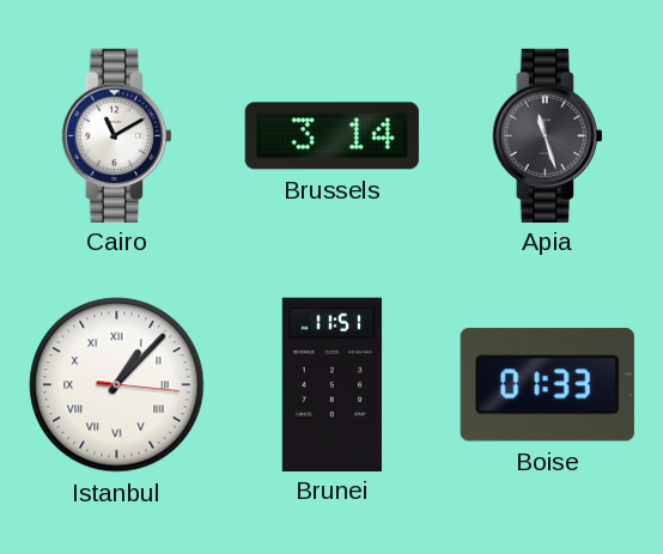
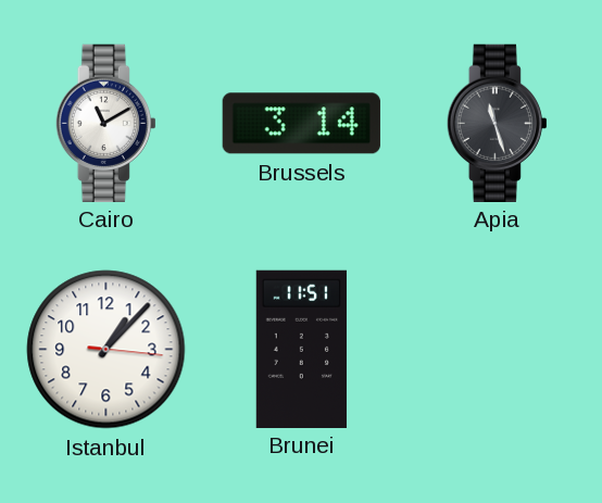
Istanbul numerals: Roman -> Arabic
Boise: 01:33 -> none
